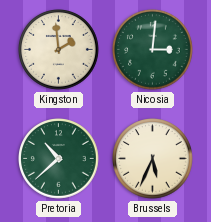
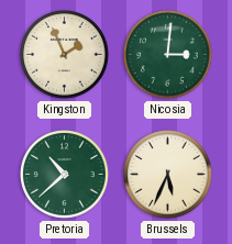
Kingston: 1:59 -> 1:56
